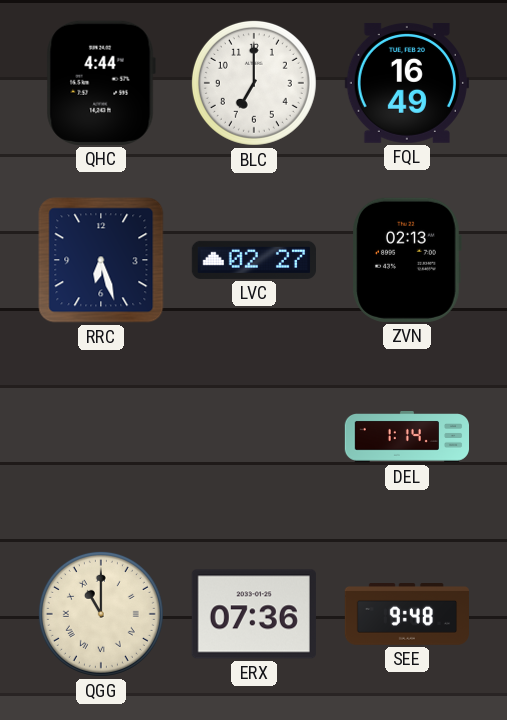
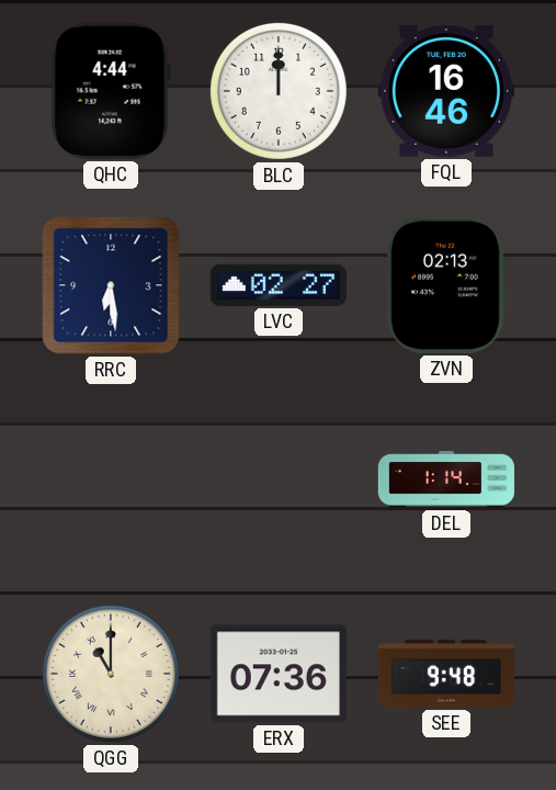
BLC: 7:00 -> 12:00
FQL: 16:49 -> 16:46
RRC: 6:27 -> 6:29
